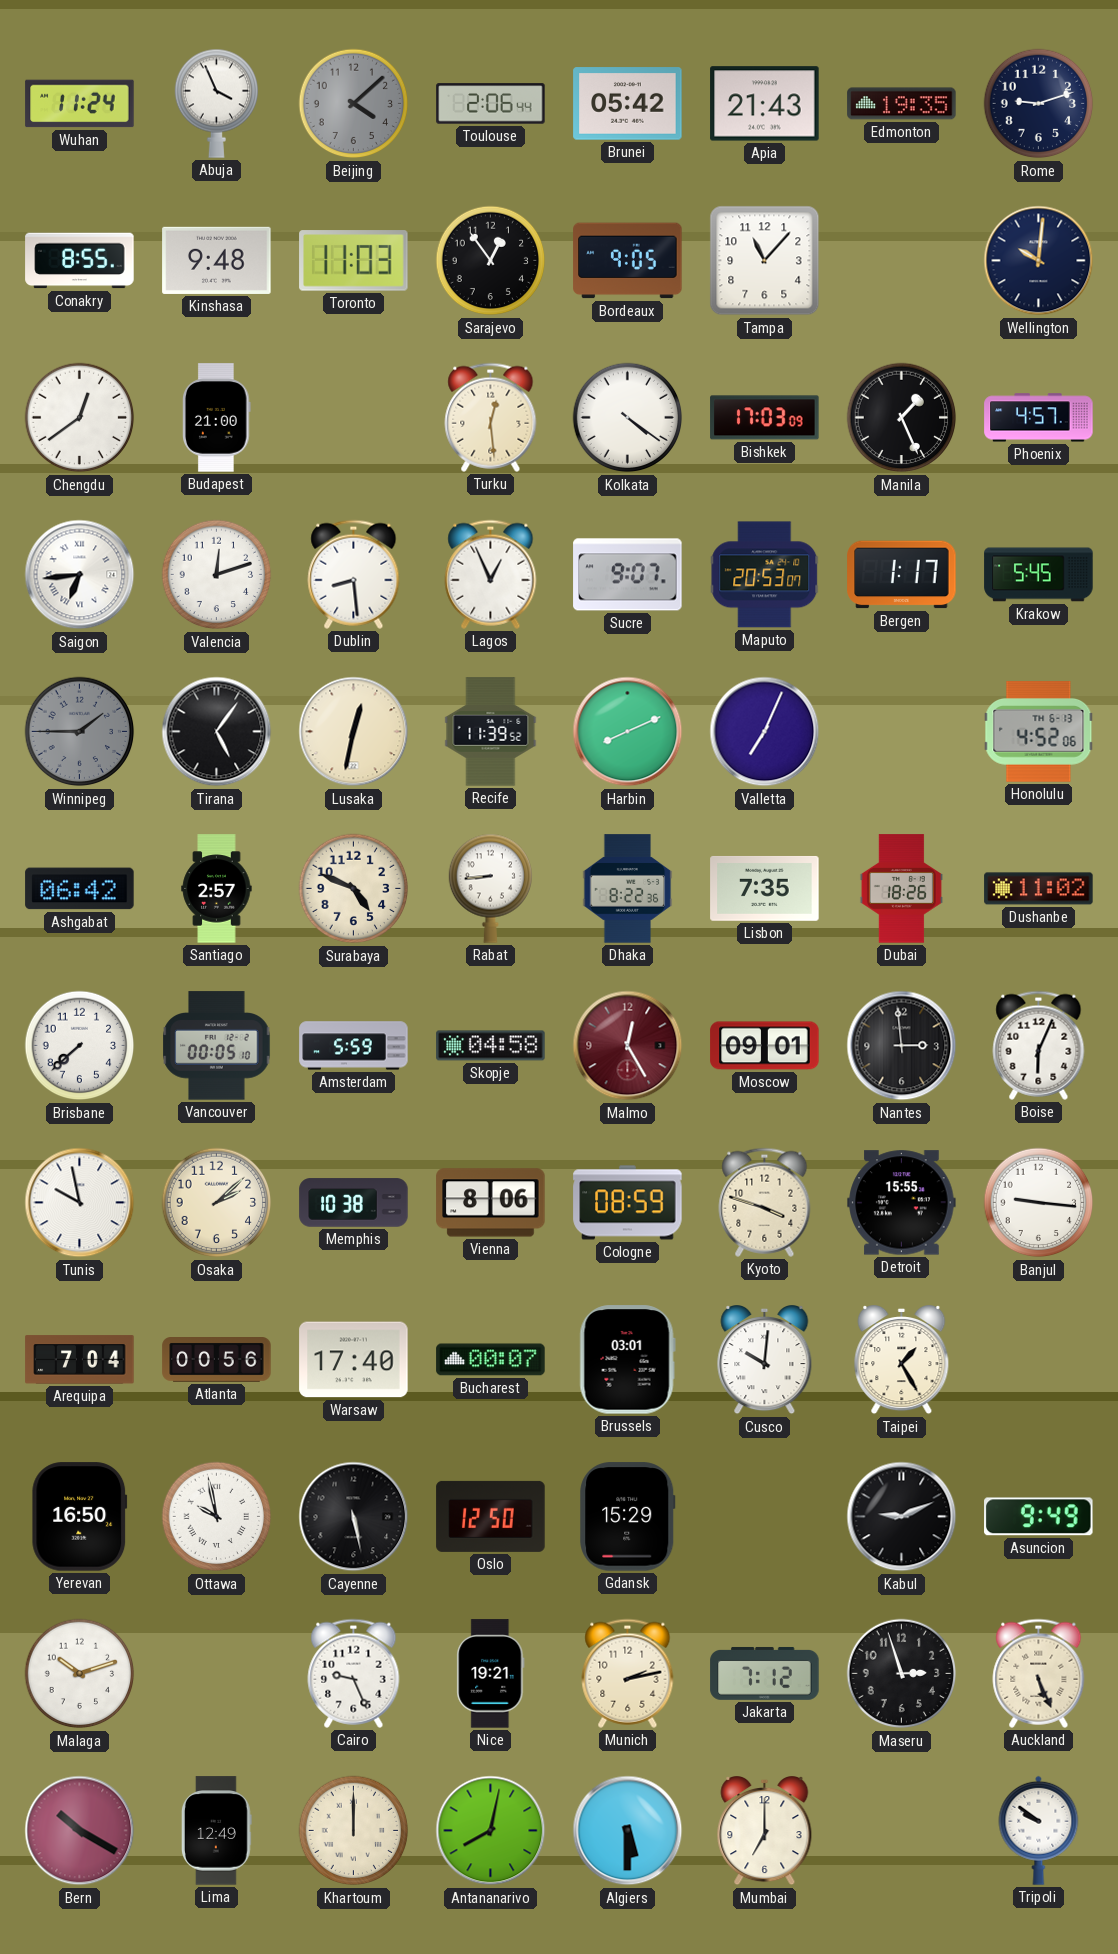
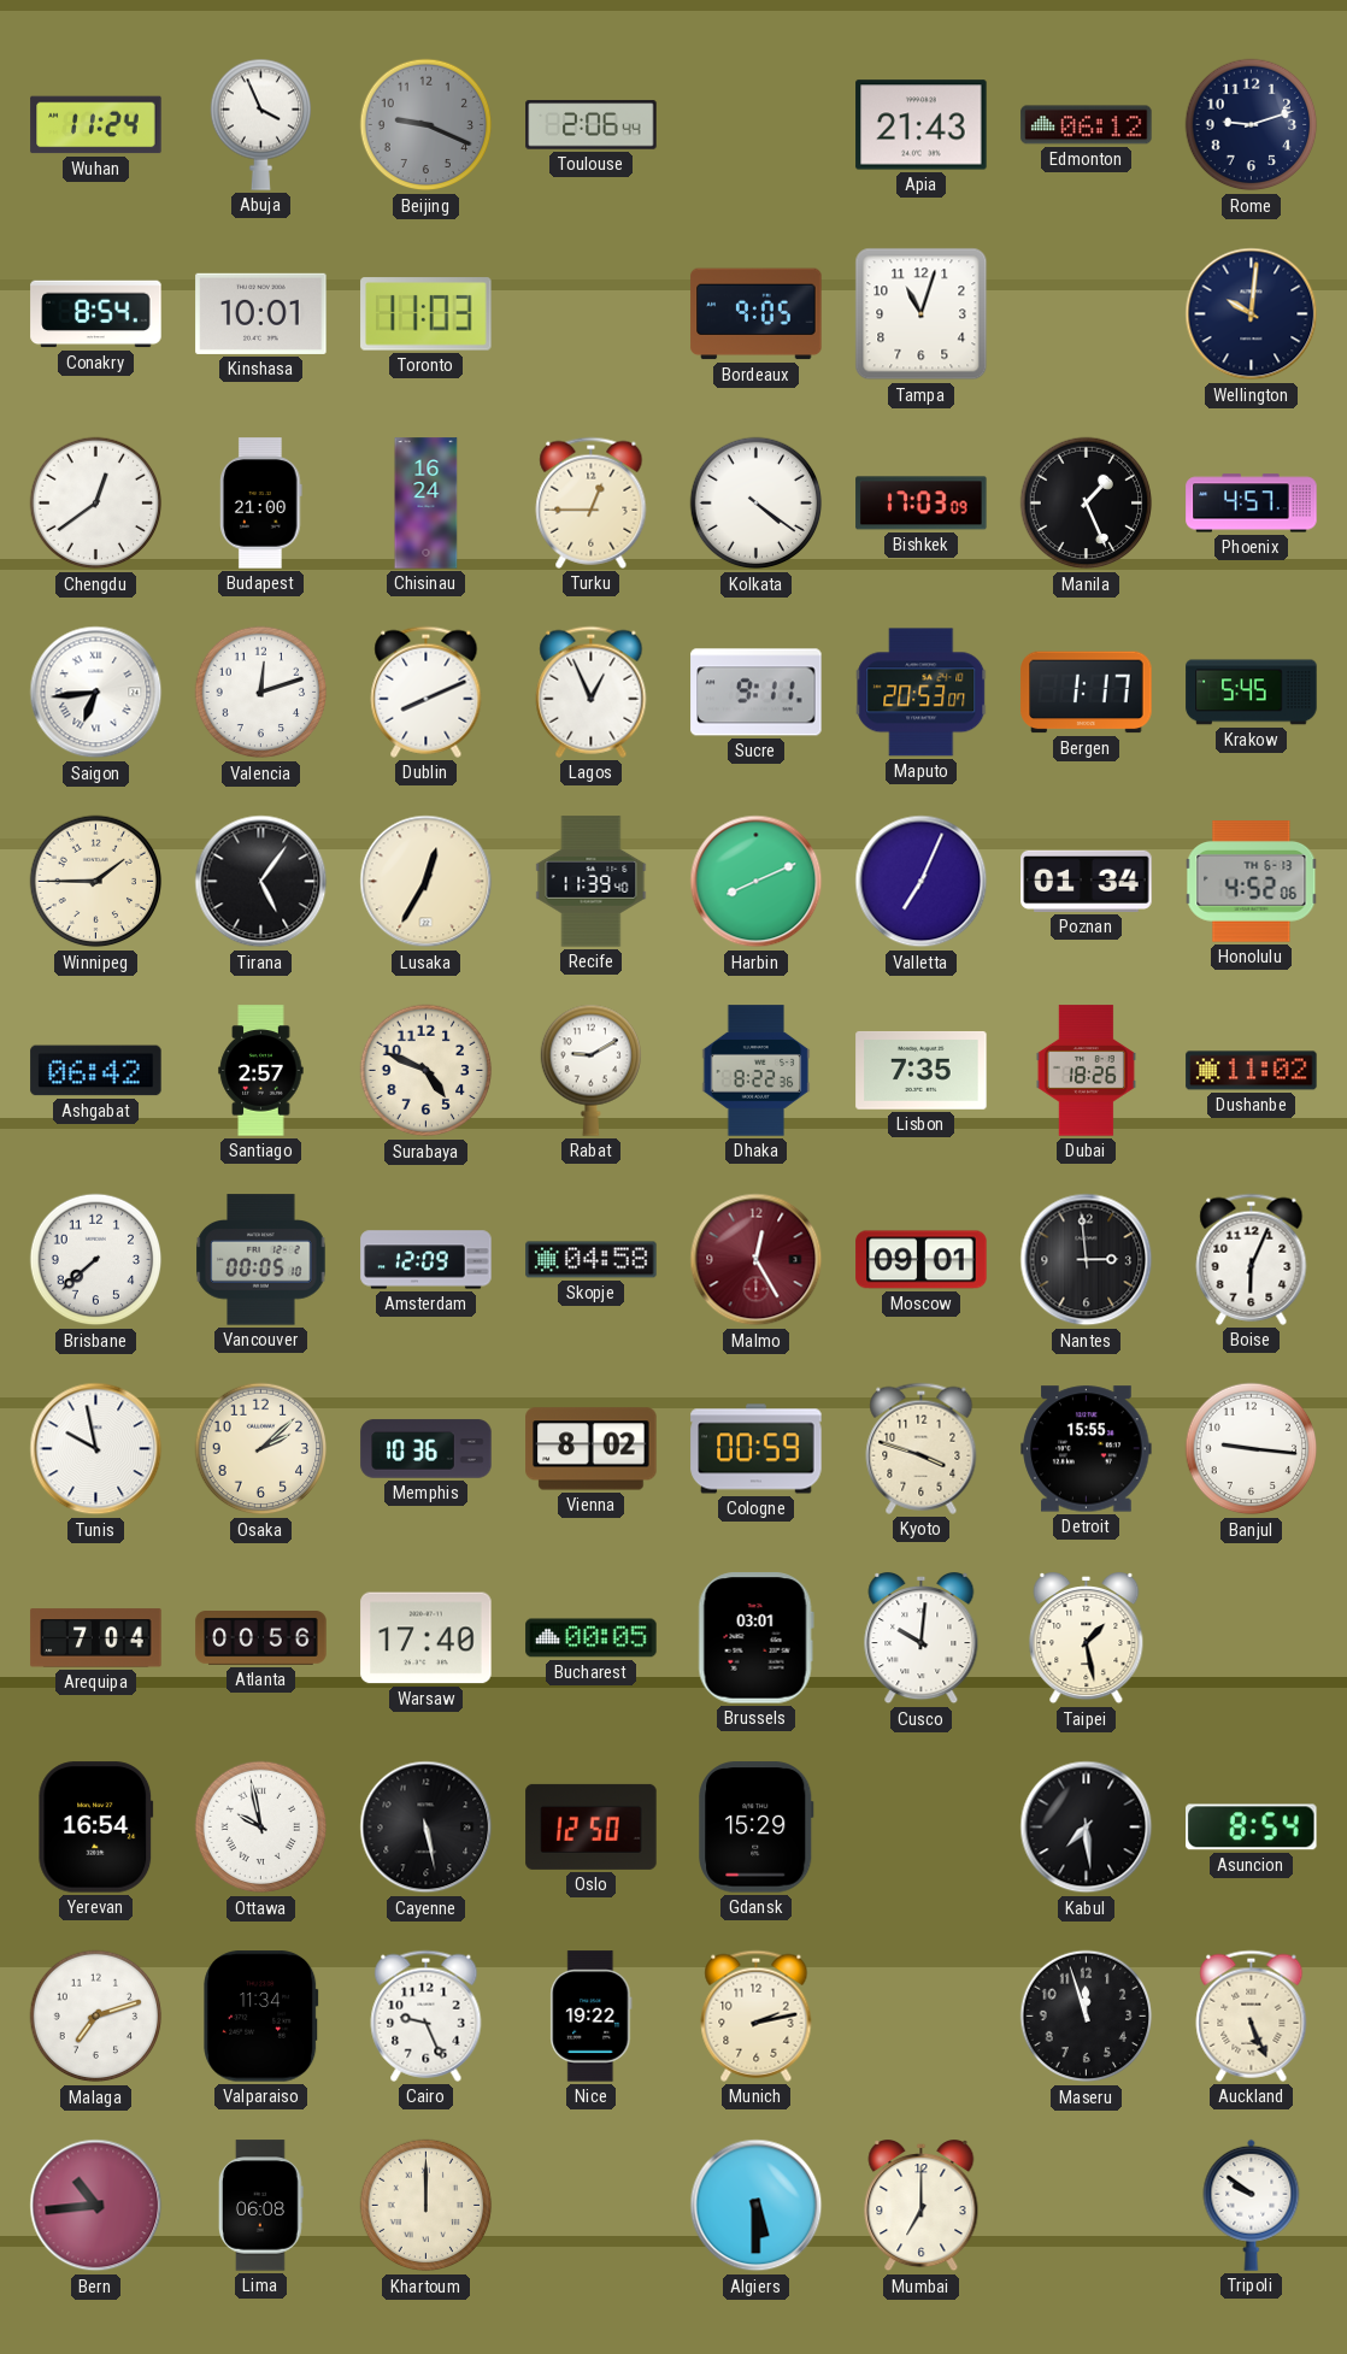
Beijing: 4:08 -> 9:19
Brunei: 05:42 -> none
Edmonton: 19:35 -> 06:12
Conakry: 8:55 -> 8:54
Kinshasa: 9:48 -> 10:01
Sarajevo: 12:54 -> none
Tampa: 11:07 -> 11:03
Chisinau: none -> 16:24
Turku: 12:29 -> 12:45
Dublin: 8:29 -> 8:11
Sucre: 9:07 -> 9:11
Winnipeg dial: grey -> cream
Lusaka: 12:32 -> 12:35
Recife: 11:39:52 -> 11:39:40
Poznan: none -> 01:34
Rabat: 8:44 -> 9:10
Amsterdam: 5:59 -> 12:09
Memphis: 10:38 -> 10:36
Vienna: 8:06 -> 8:02
Cologne: 08:59 -> 00:59
Bucharest: 00:07 -> 00:05
Taipei: 1:25 -> 1:28
Yerevan: 16:50 -> 16:54
Kabul: 9:11 -> 7:29
Asuncion: 9:49 -> 8:54
Malaga: 10:12 -> 7:12
Valparaiso: none -> 11:34
Nice: 19:21 -> 19:22
Jakarta: 7:12 -> none
Maseru: 2:57 -> 11:57
Bern: 10:20 -> 10:44
Lima: 12:49 -> 06:08
Antananarivo: 8:02 -> none
